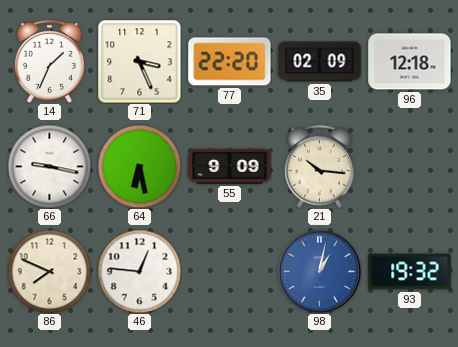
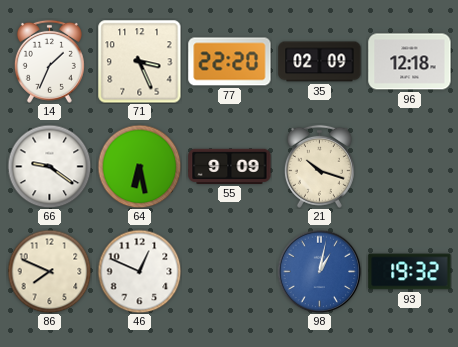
66: 9:17 -> 9:21
21: 10:16 -> 10:18
46: 12:46 -> 12:49
